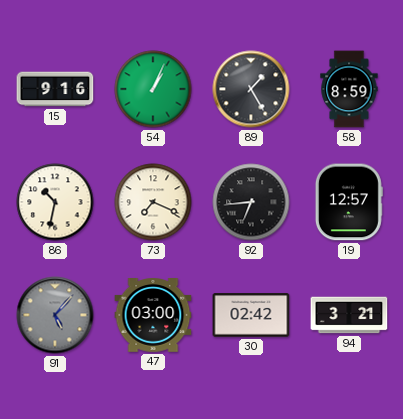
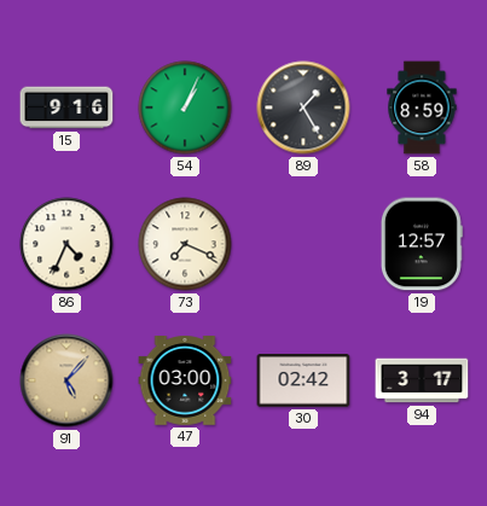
86: 10:32 -> 4:34
92: 6:44 -> none
91 dial: grey -> champagne
94: 3:21 -> 3:17
